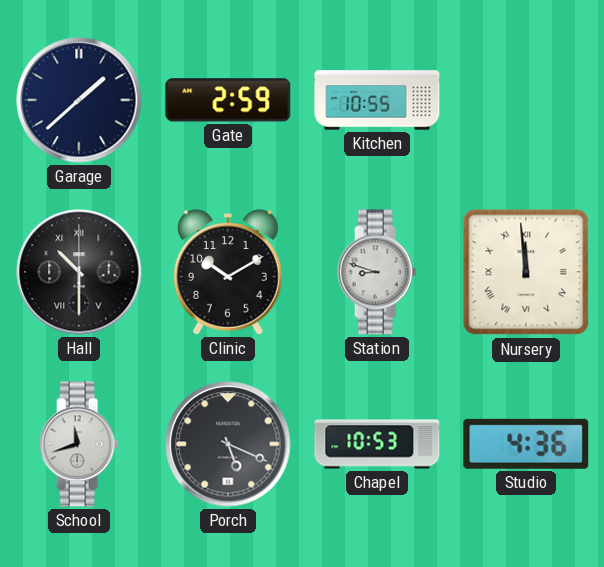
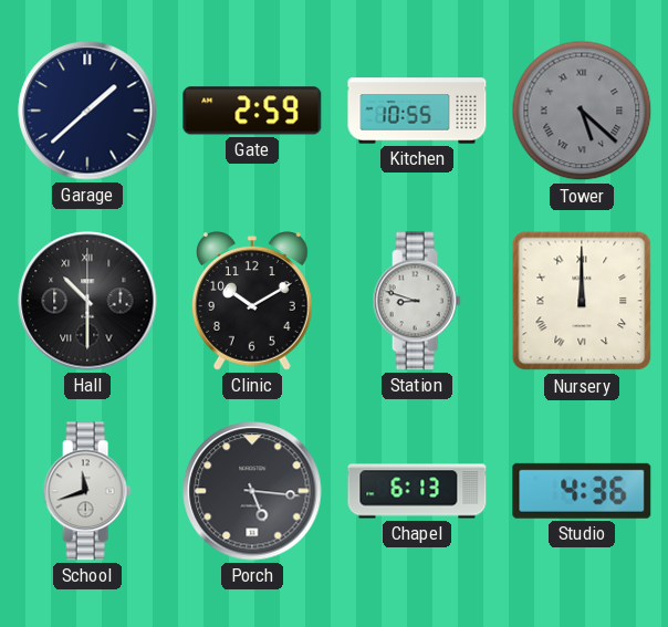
Tower: none -> 5:22
Nursery: 11:59 -> 12:00
Porch: 5:19 -> 5:16
Chapel: 10:53 -> 6:13
